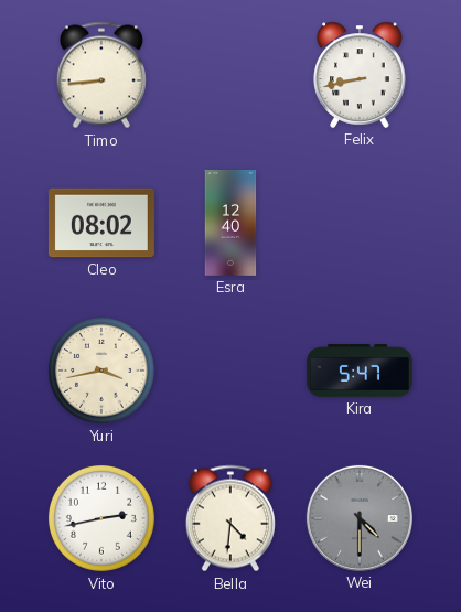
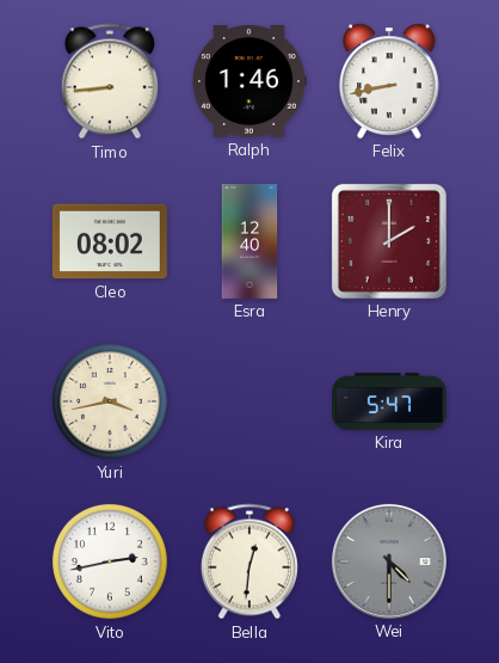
Ralph: none -> 1:46
Henry: none -> 2:00
Bella: 4:31 -> 12:31
